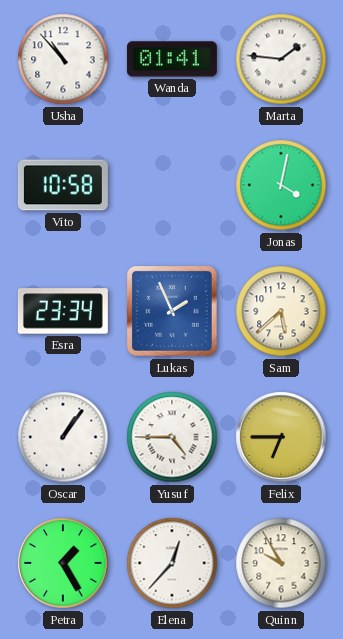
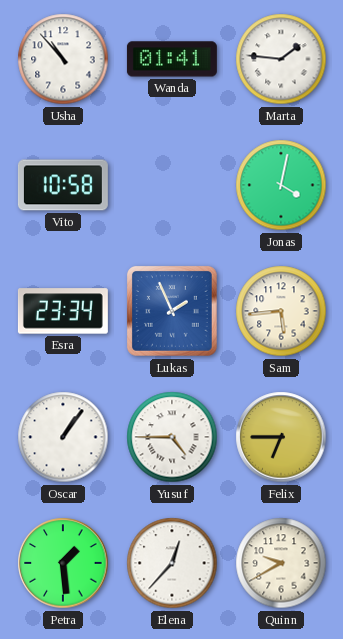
Sam: 5:38 -> 5:44
Petra: 1:25 -> 1:29
Quinn: 9:55 -> 9:40
